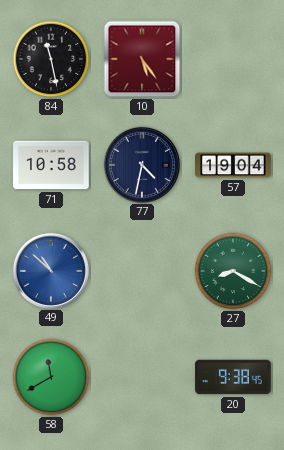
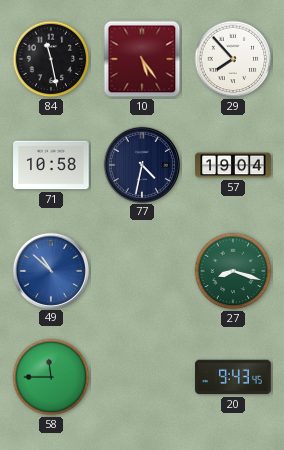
29: none -> 7:53
27: 8:20 -> 8:18
58: 11:40 -> 11:45
20: 9:38 -> 9:43
